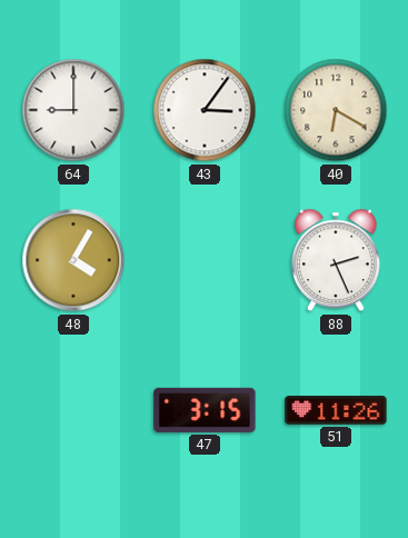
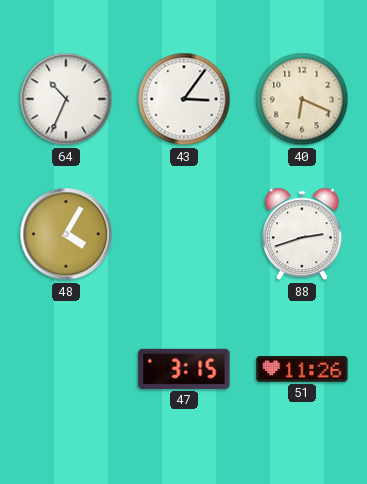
64: 9:00 -> 10:34
40: 6:20 -> 6:19
88: 2:26 -> 2:42
